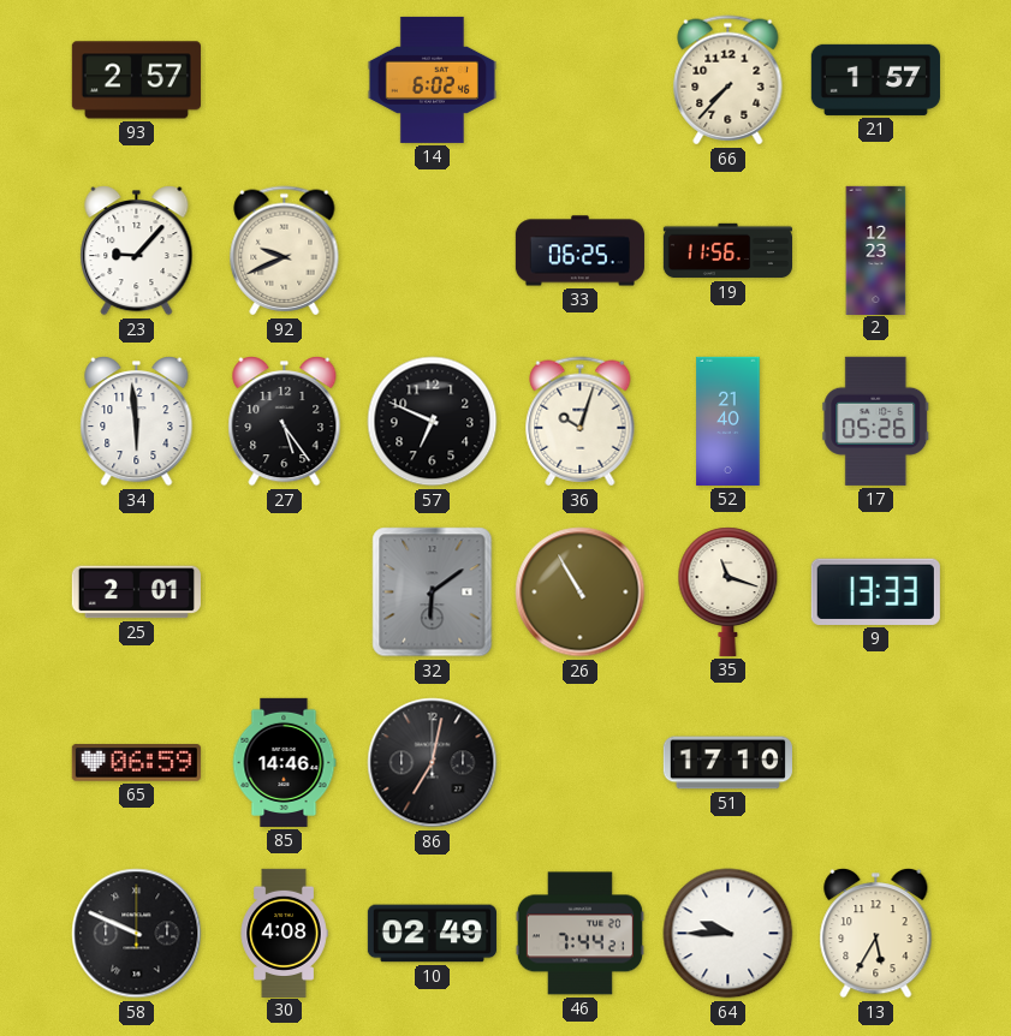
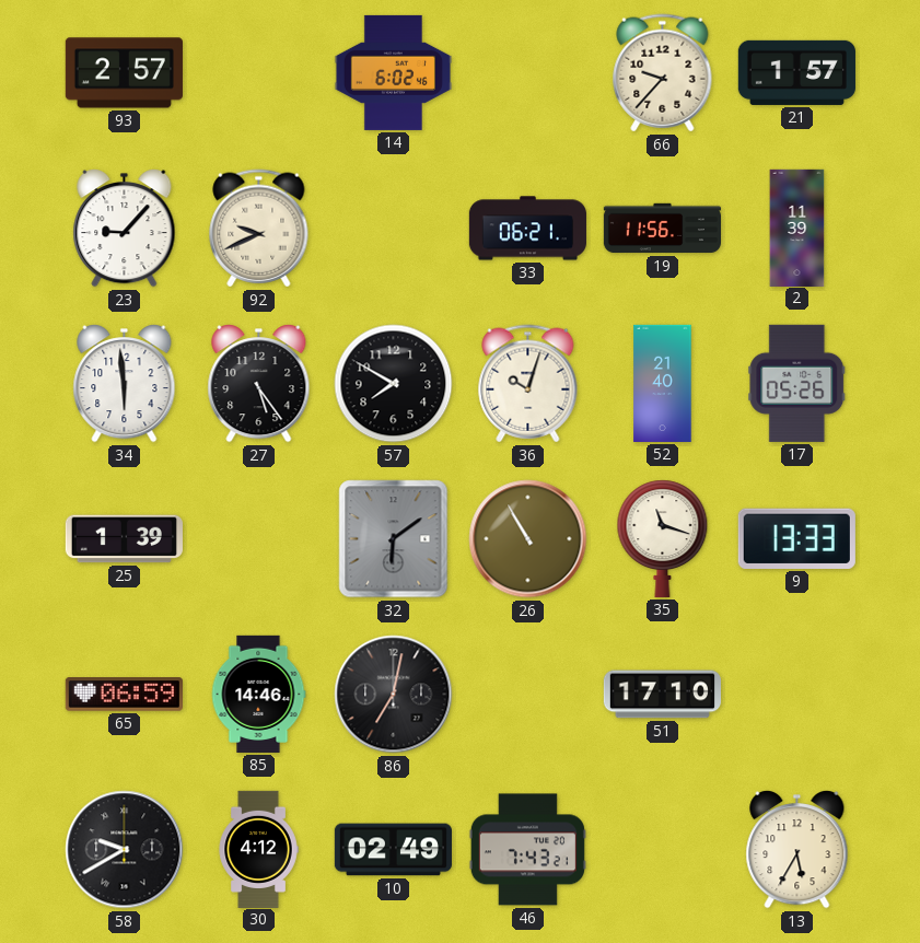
66: 7:37 -> 9:37
33: 06:25 -> 06:21
2: 12:23 -> 11:39
57: 6:49 -> 7:50
25: 2:01 -> 1:39
58: 9:49 -> 9:40
30: 4:08 -> 4:12
46: 7:44 -> 7:43
64: 9:45 -> none
